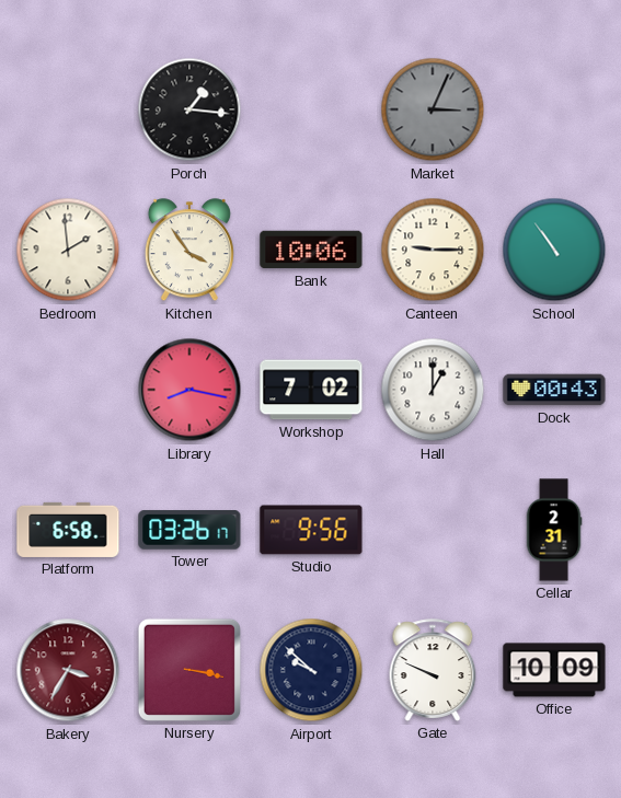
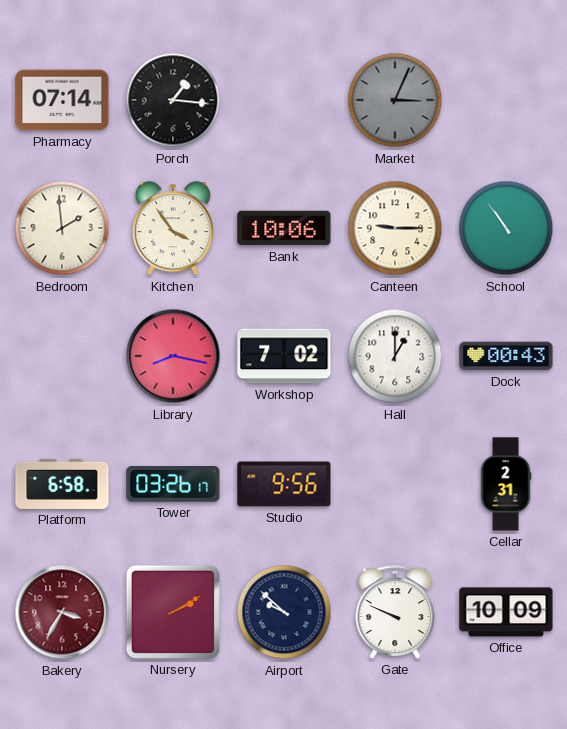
Pharmacy: none -> 07:14
Nursery: 3:17 -> 2:10
